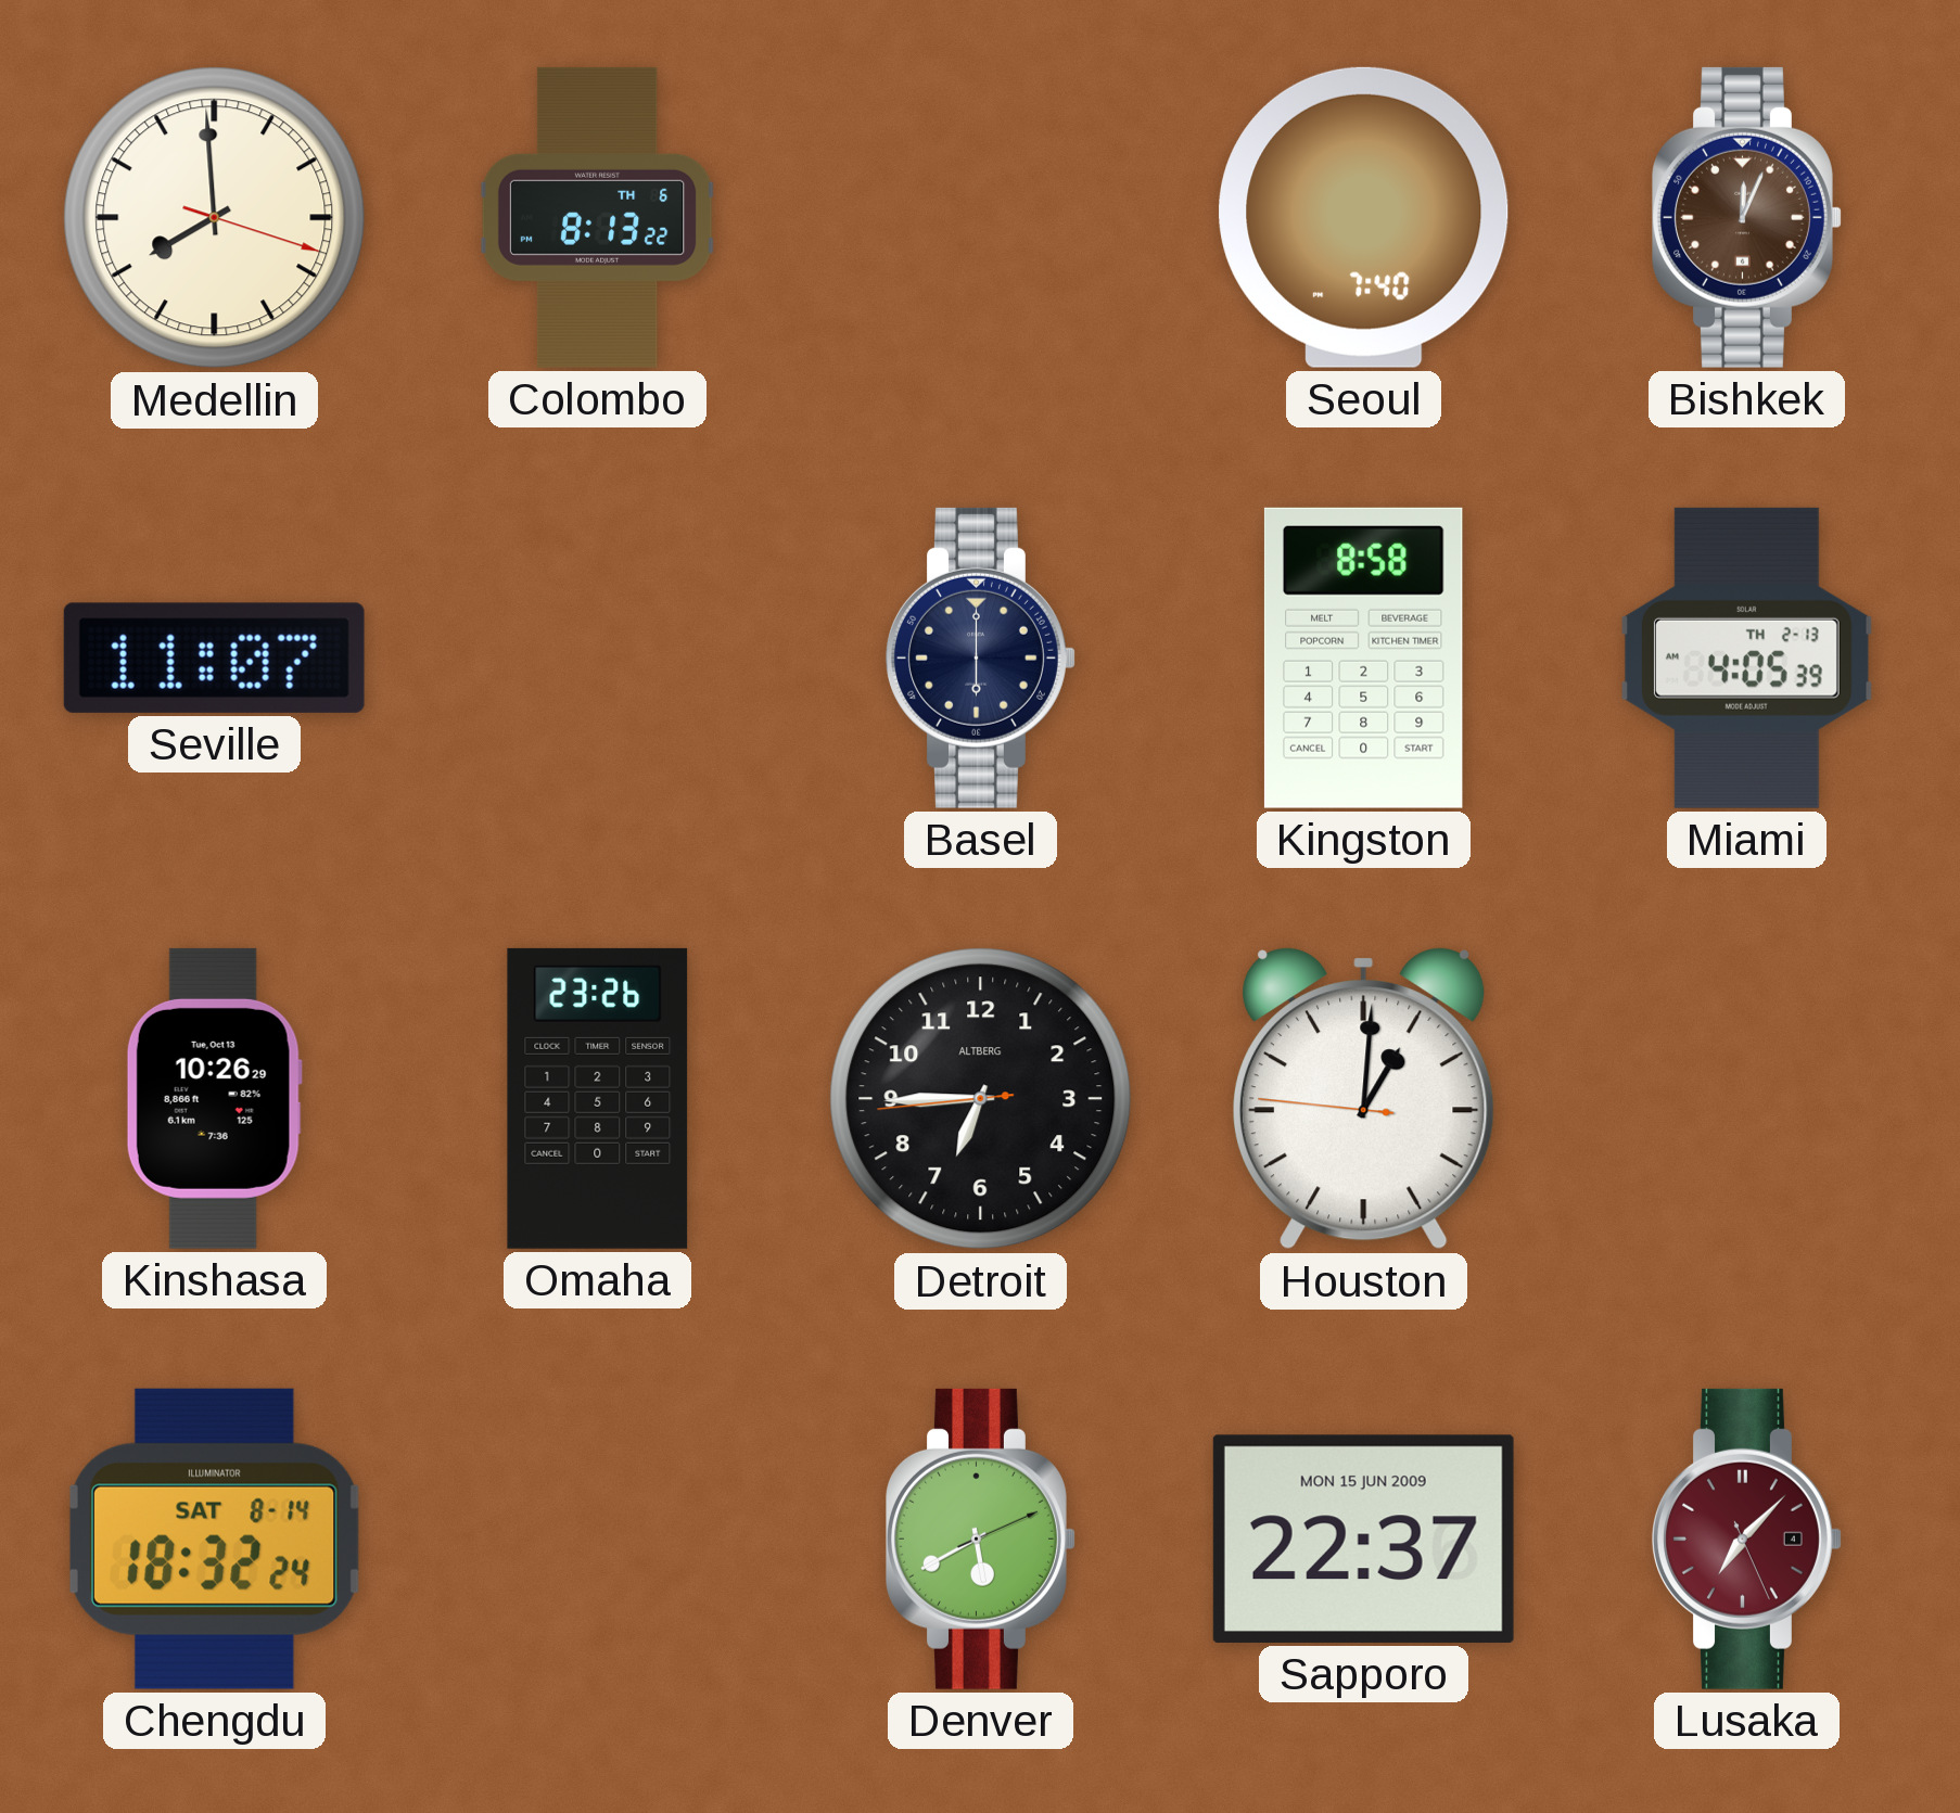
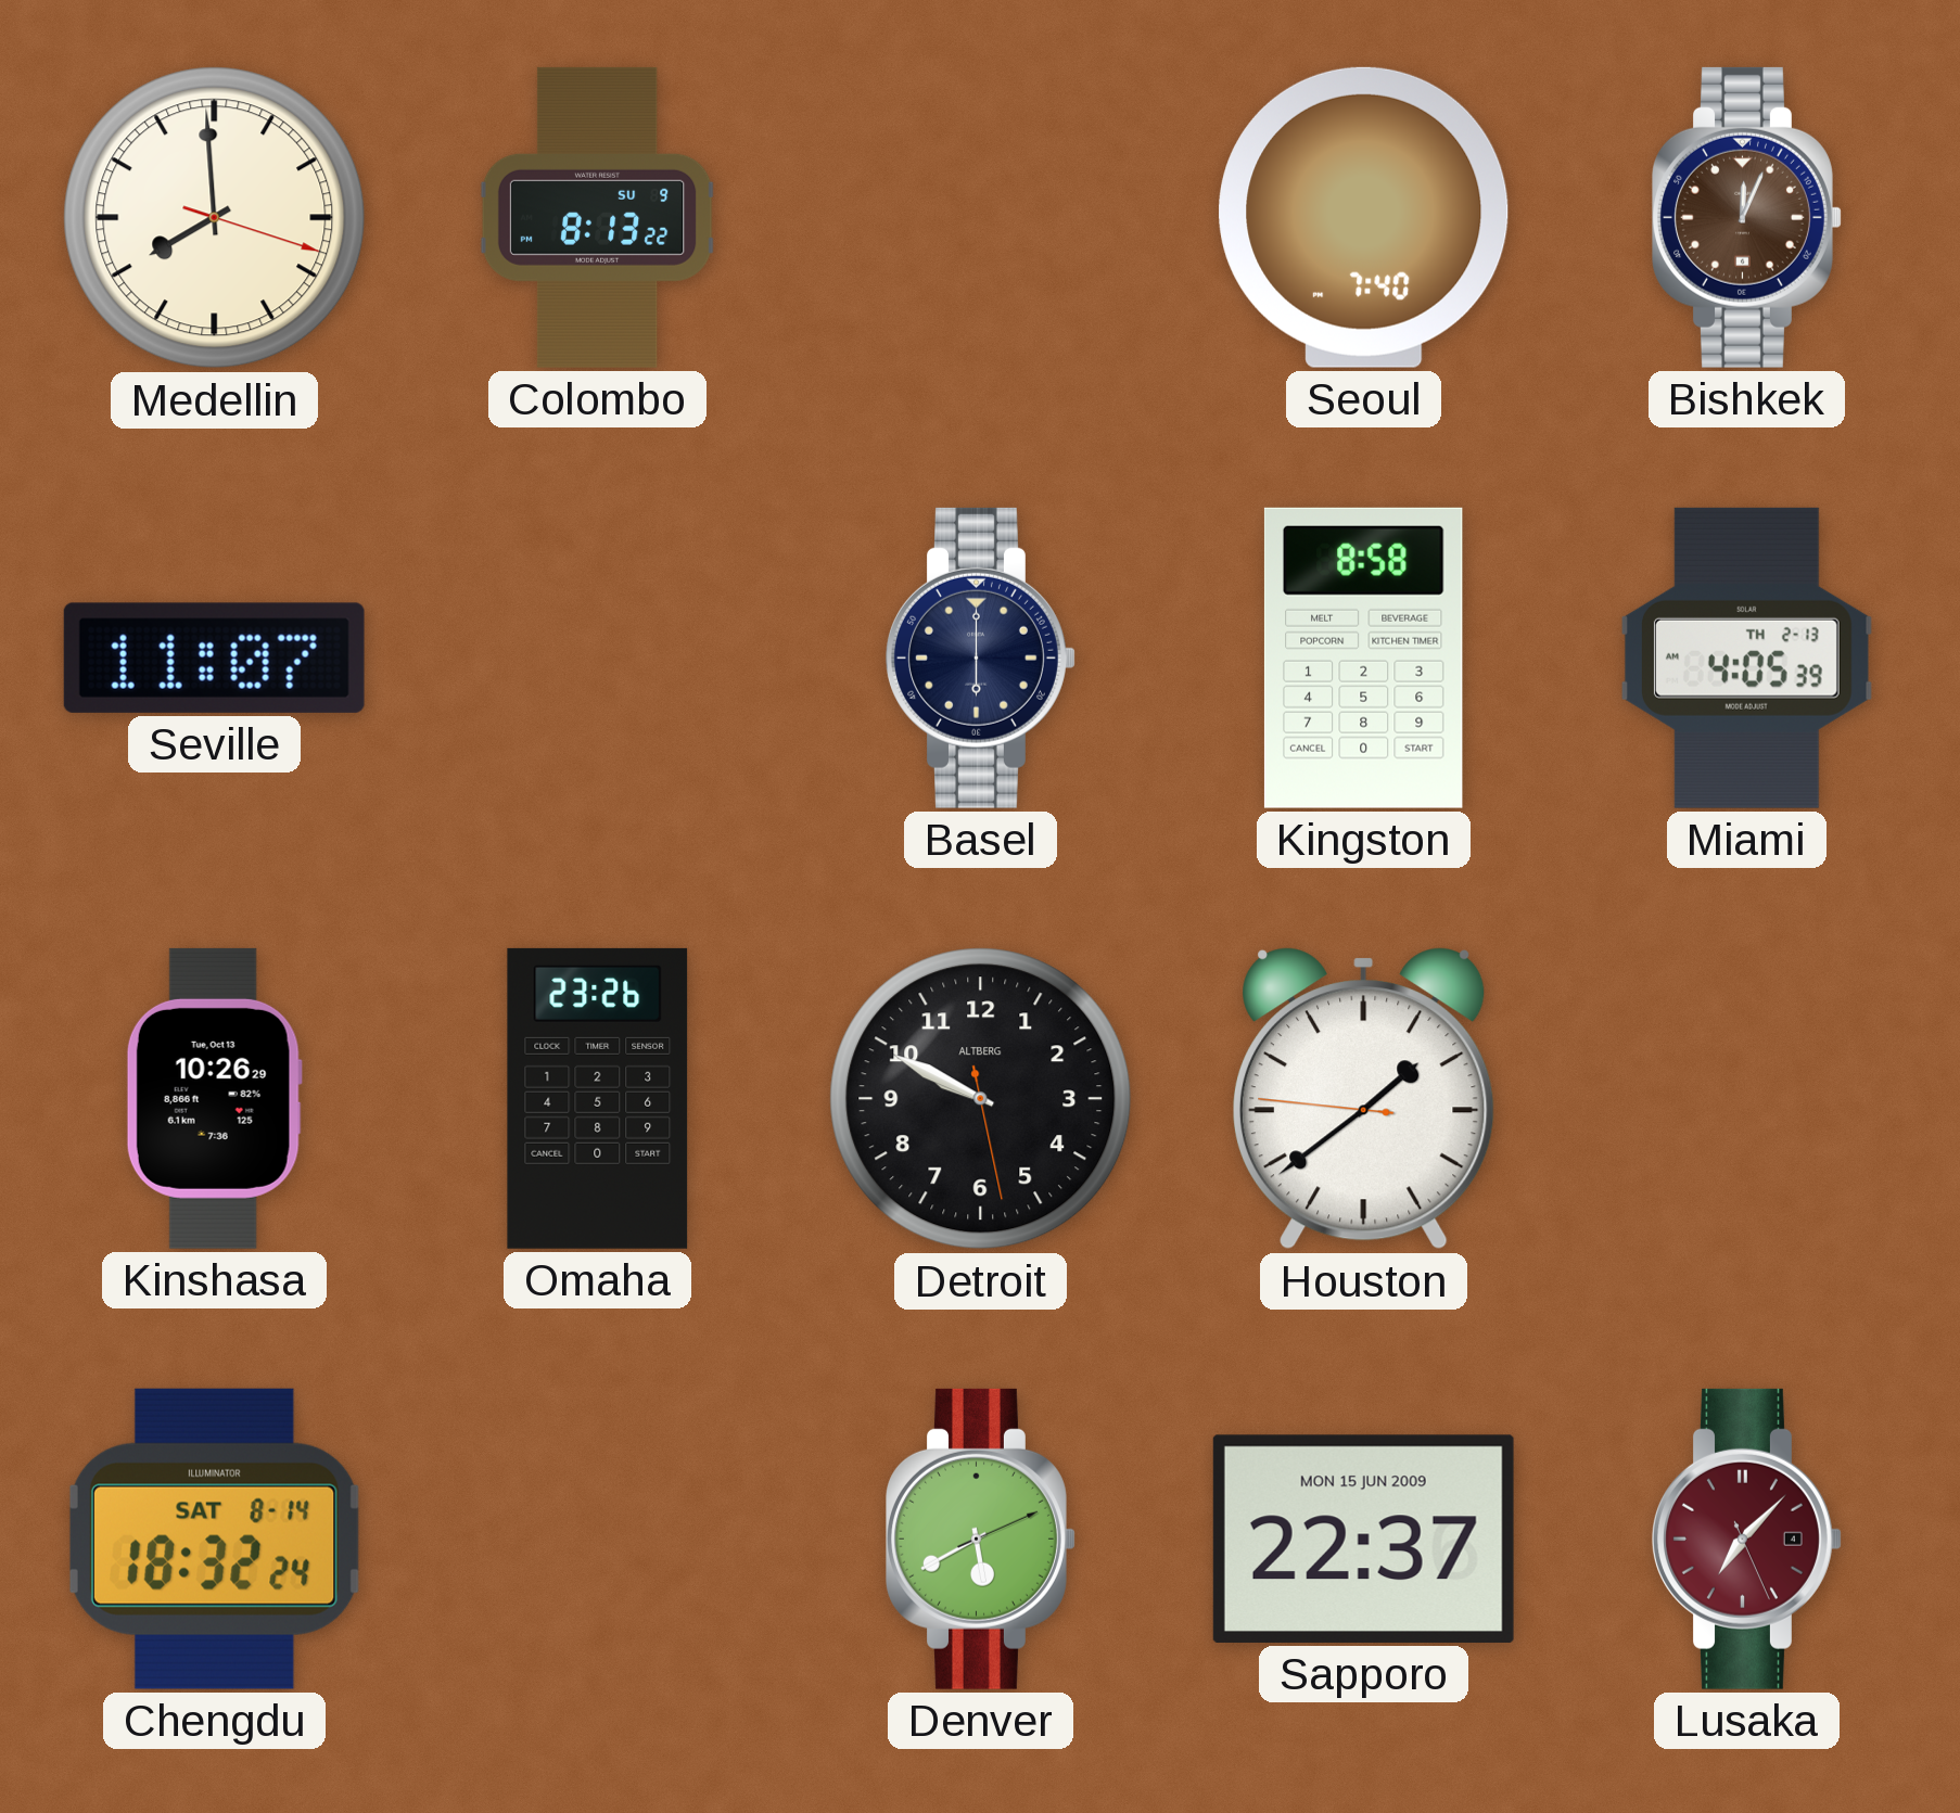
Colombo date: TH 6 -> SU 9
Detroit: 6:44 -> 9:49
Houston: 1:00 -> 1:38
